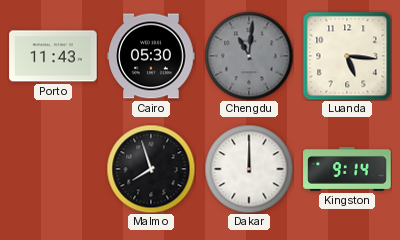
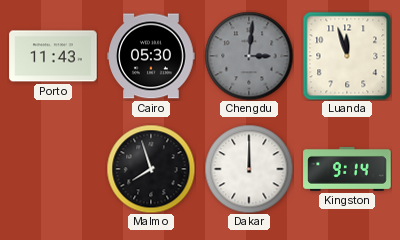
Chengdu: 11:01 -> 3:01
Luanda: 5:16 -> 11:57
